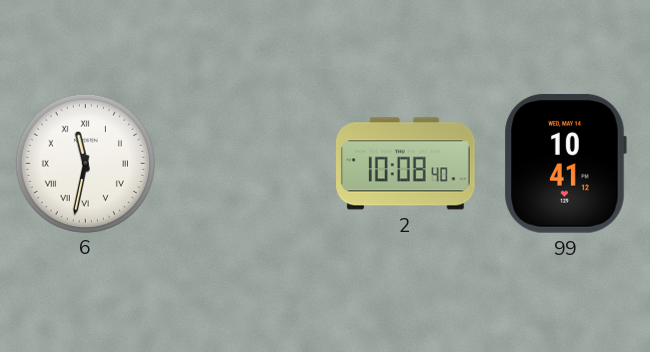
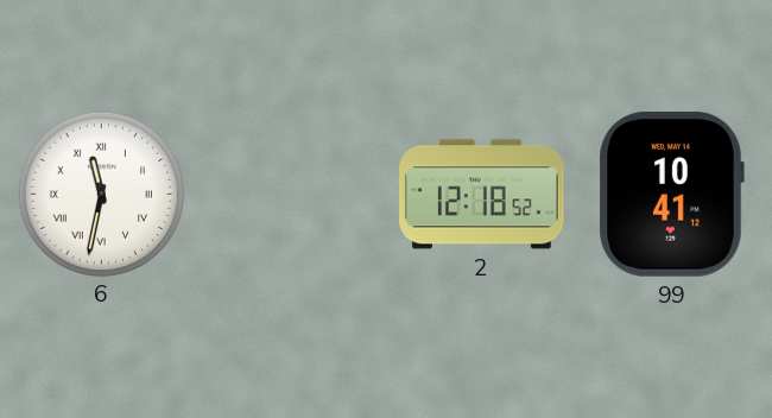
2: 10:08 -> 12:18
